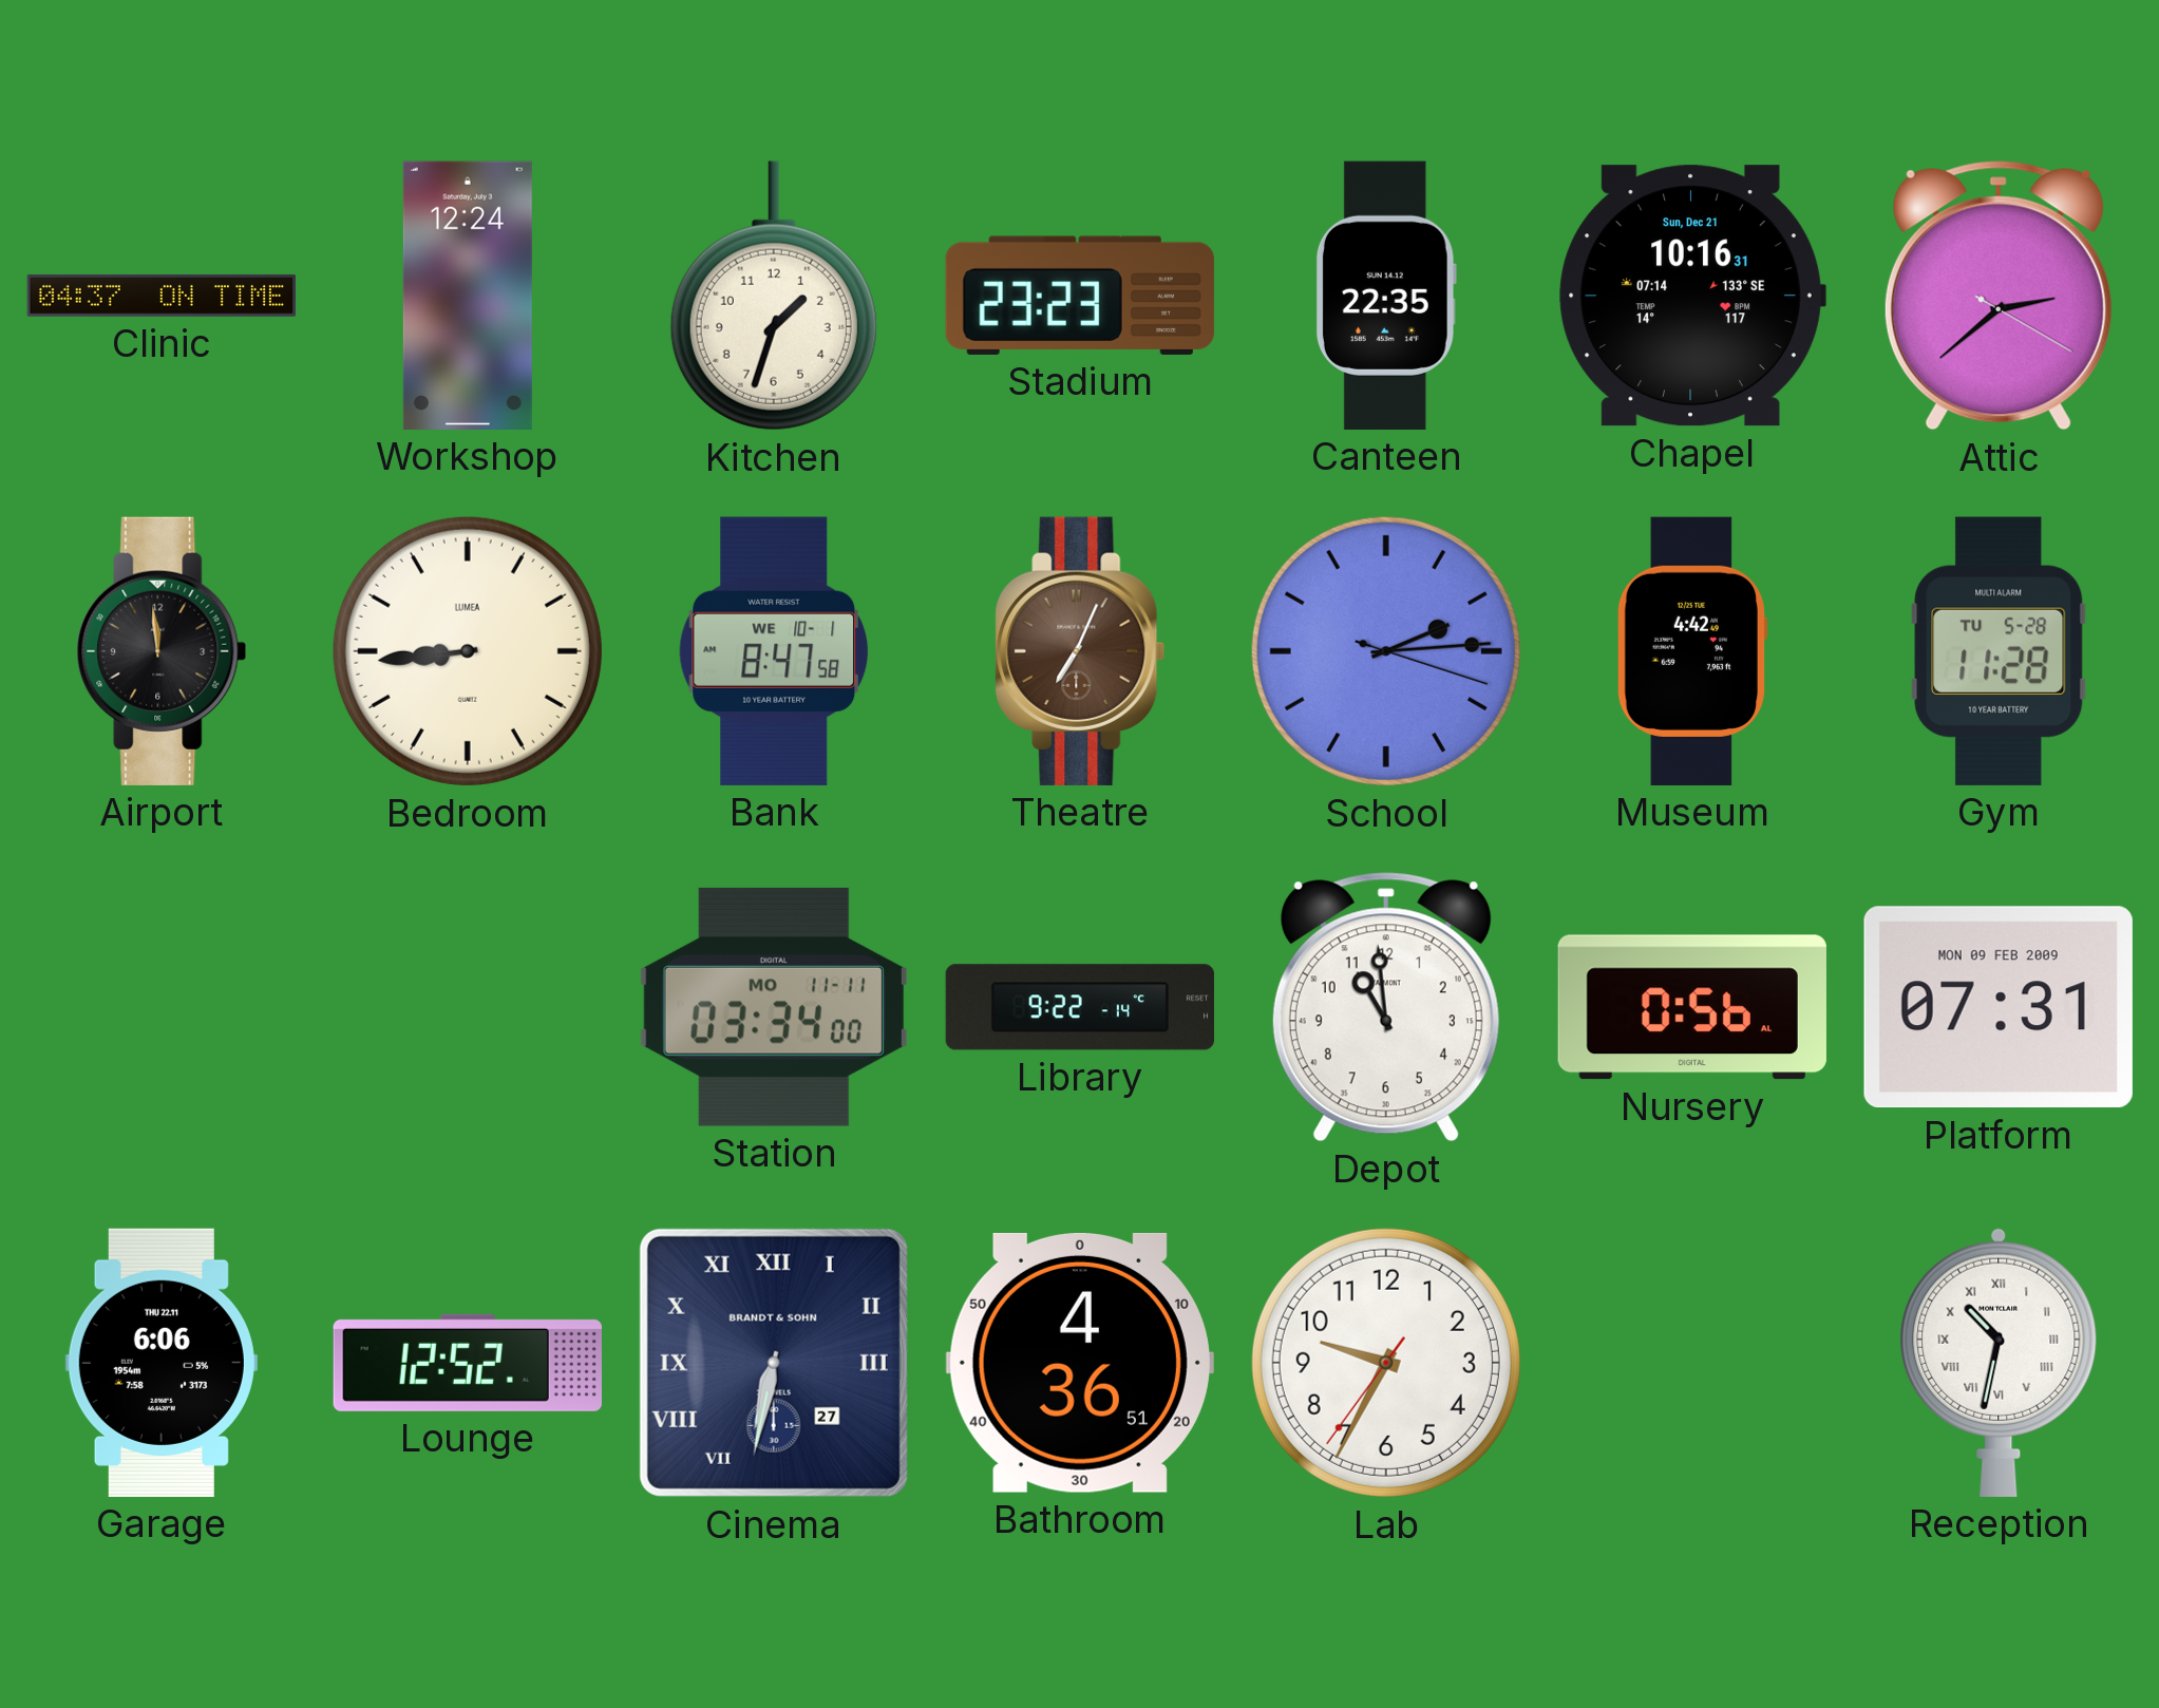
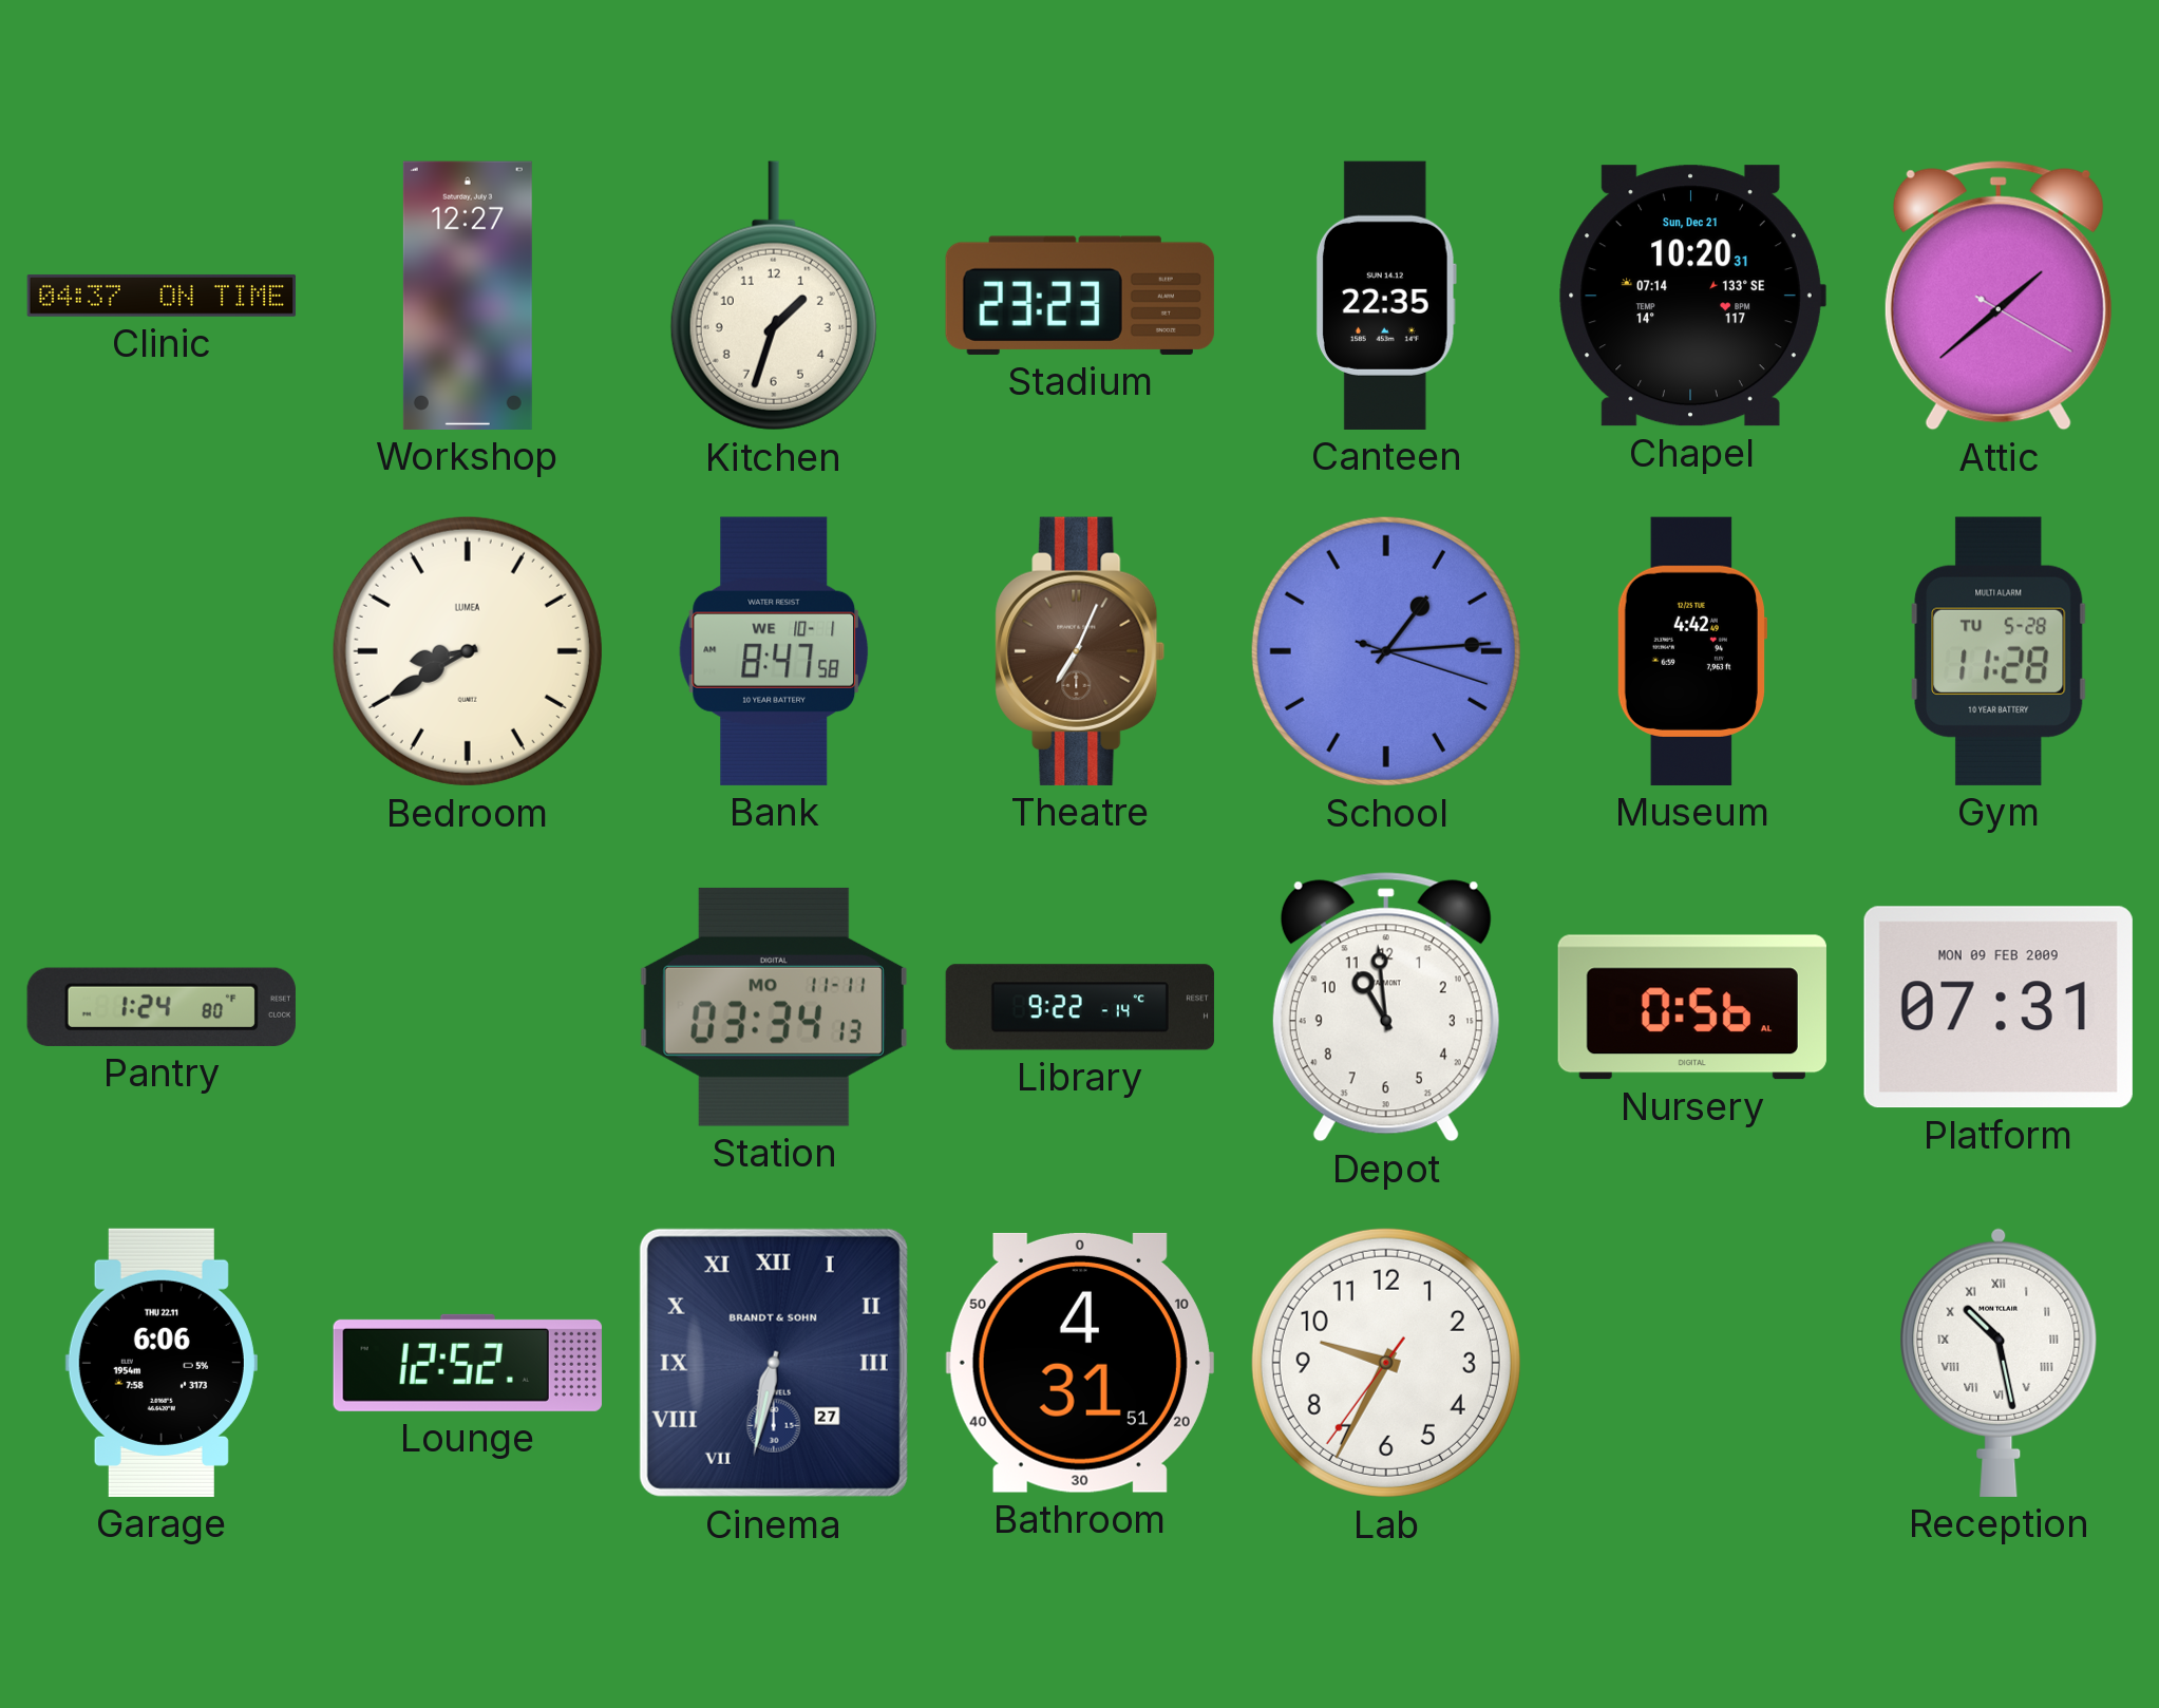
Workshop: 12:24 -> 12:27
Chapel: 10:16 -> 10:20
Attic: 2:38 -> 1:38
Airport: 11:59 -> none
Bedroom: 8:44 -> 8:40
School: 2:14 -> 1:14
Pantry: none -> 1:24
Station: 03:34:00 -> 03:34:13
Bathroom: 4:36 -> 4:31
Reception: 10:32 -> 10:28
